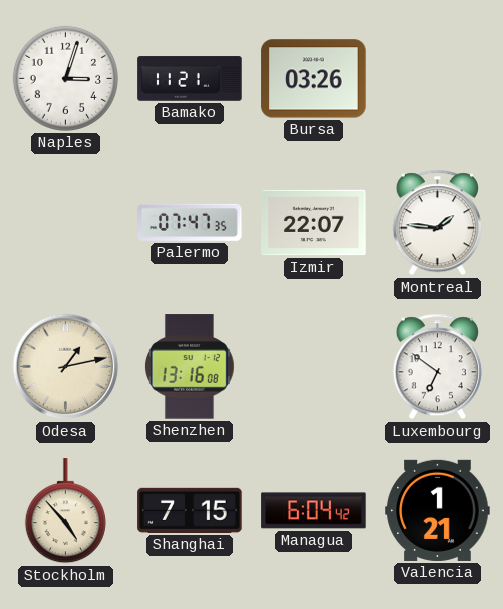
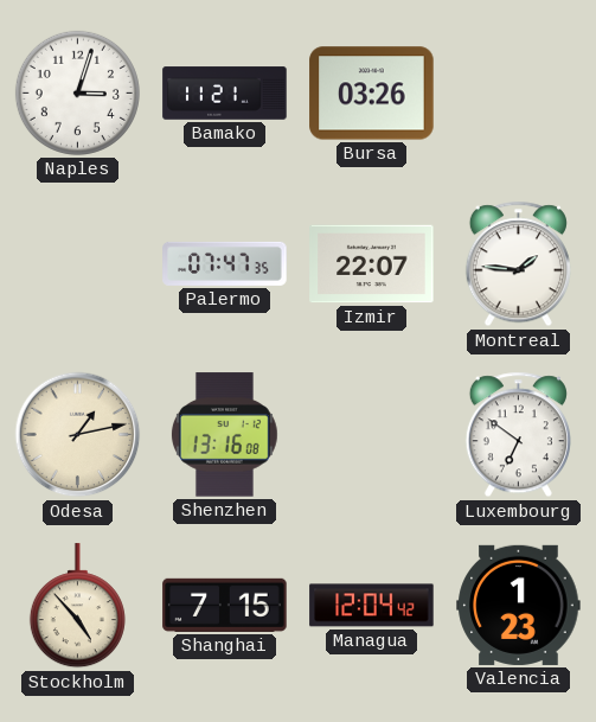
Managua: 6:04 -> 12:04
Valencia: 1:21 -> 1:23
